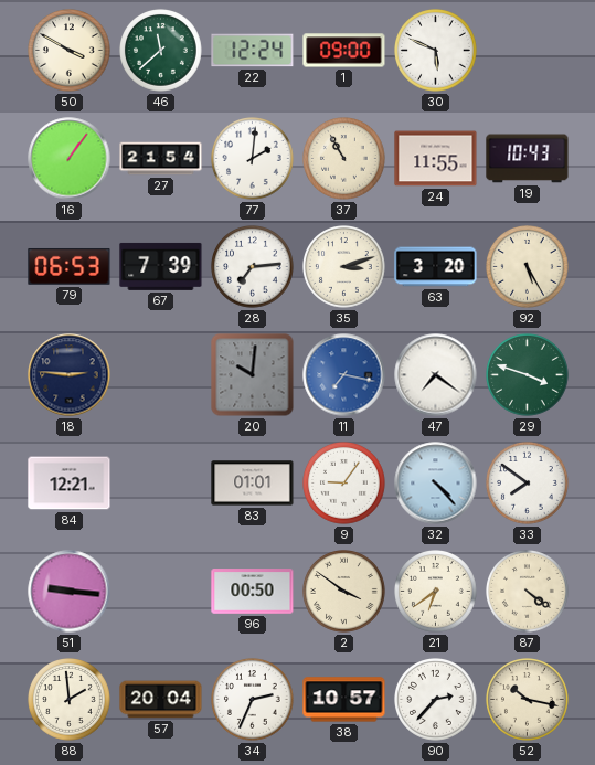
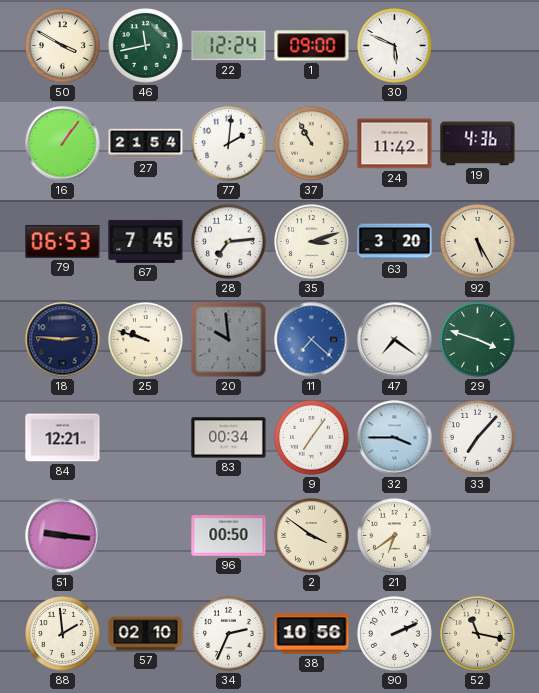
46: 11:38 -> 11:43
24: 11:55 -> 11:42
19: 10:43 -> 4:36
67: 7:39 -> 7:45
25: none -> 9:48
20: 10:01 -> 9:59
11: 7:17 -> 7:22
83: 01:01 -> 00:34
9: 9:06 -> 7:06
32: 4:23 -> 3:45
33: 7:51 -> 7:07
87: 4:21 -> none
57: 20:04 -> 02:10
38: 10:57 -> 10:56
90: 2:37 -> 2:11
52: 10:17 -> 11:17
